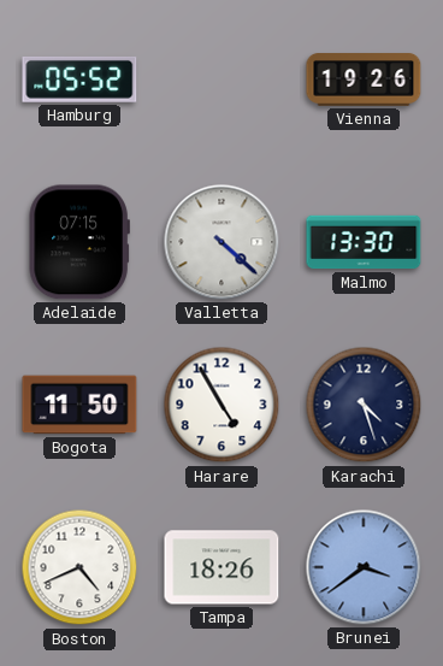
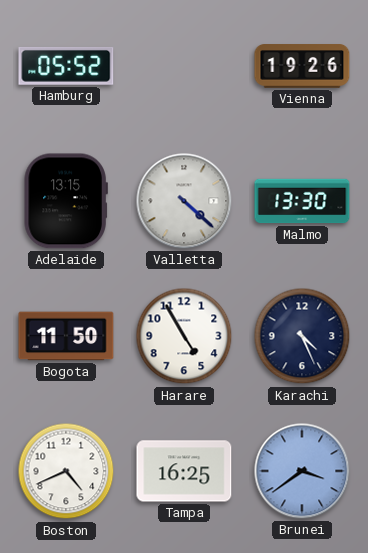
Adelaide: 07:15 -> 13:15
Karachi: 4:27 -> 4:26
Tampa: 18:26 -> 16:25
